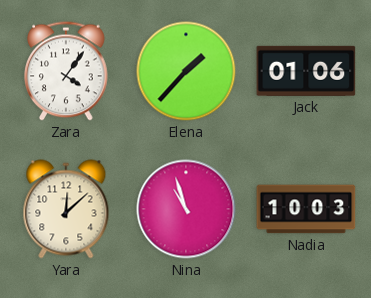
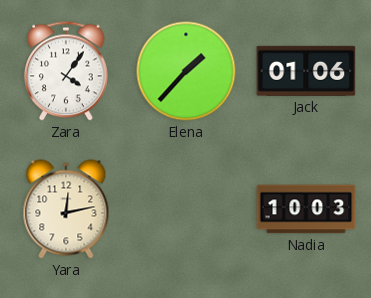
Yara: 12:08 -> 12:13
Nina: 10:57 -> none
